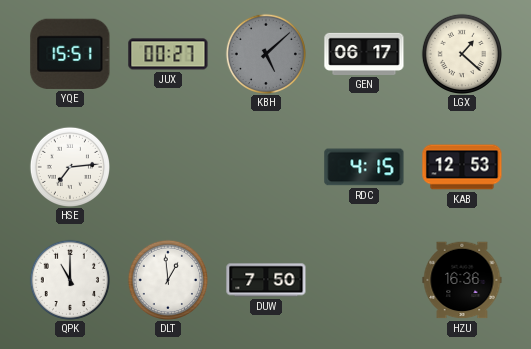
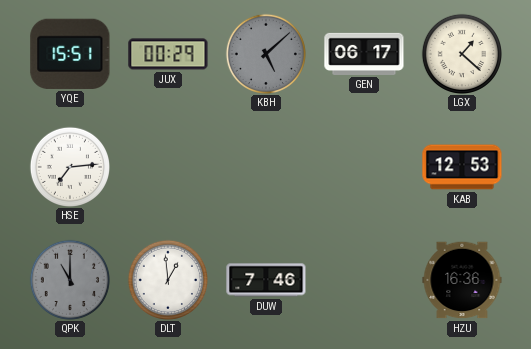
JUX: 00:27 -> 00:29
RDC: 4:15 -> none
QPK dial: white -> grey
DUW: 7:50 -> 7:46
